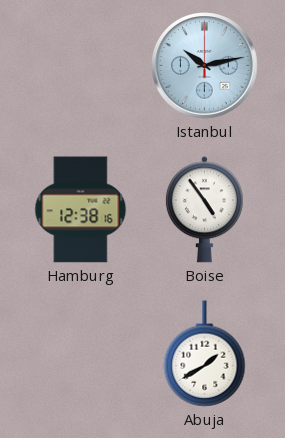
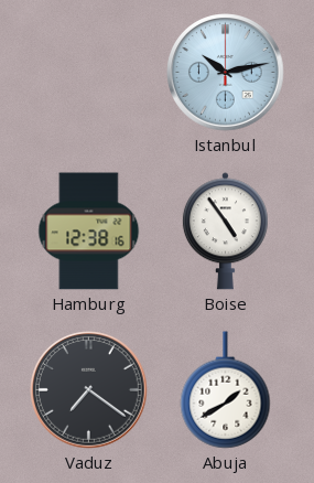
Vaduz: none -> 7:21
